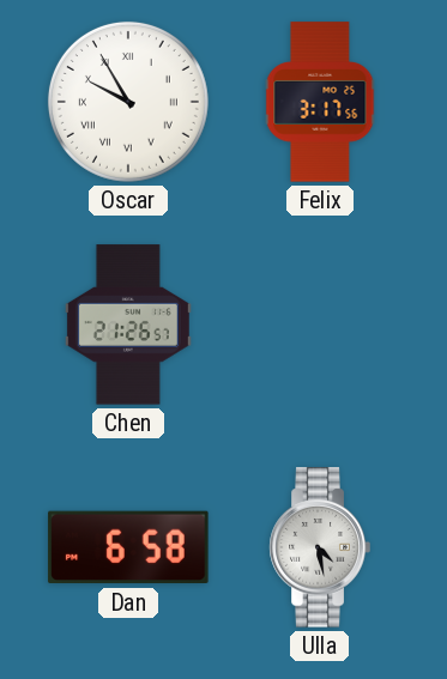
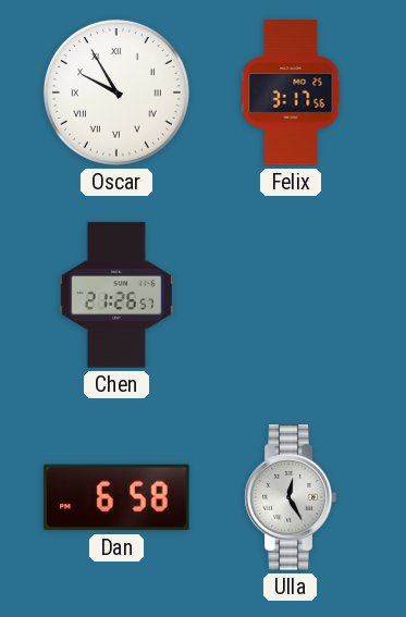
Ulla: 4:28 -> 12:25
